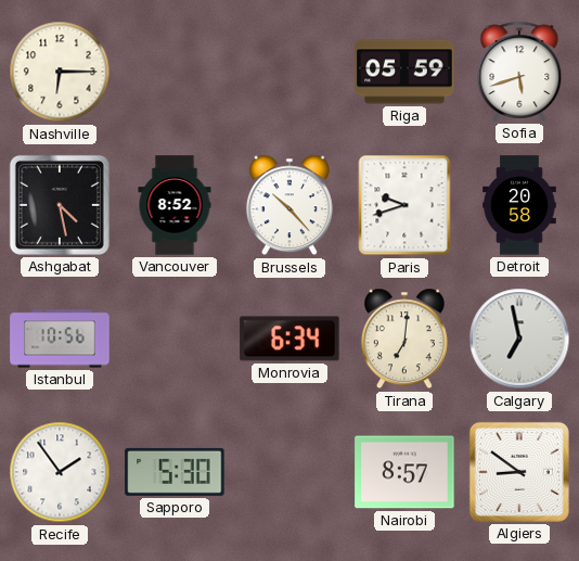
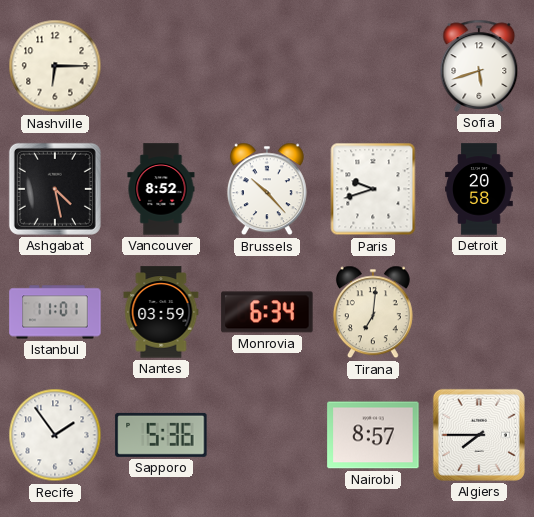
Riga: 05:59 -> none
Istanbul: 10:56 -> 11:01
Nantes: none -> 03:59
Calgary: 6:58 -> none
Sapporo: 5:30 -> 5:36
Algiers: 8:51 -> 7:45
